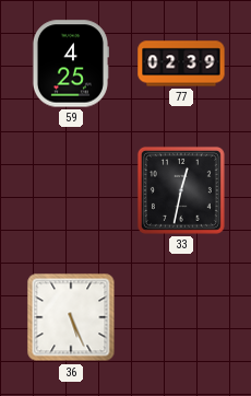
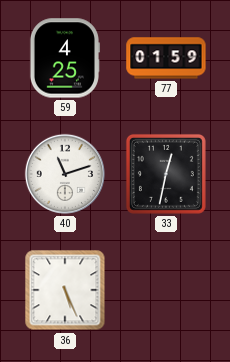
77: 02:39 -> 01:59
40: none -> 11:12
